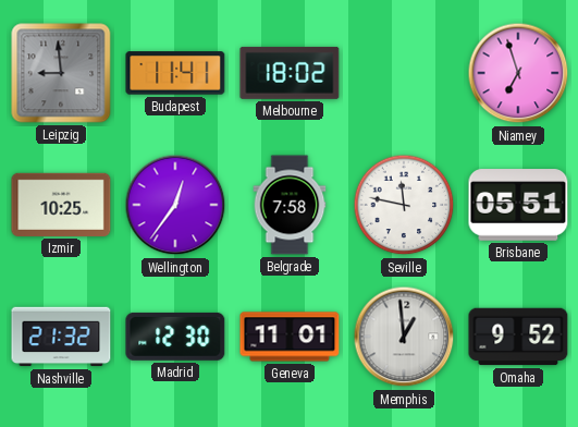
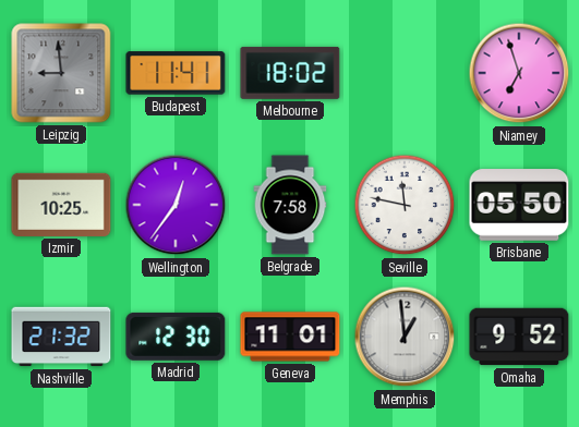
Brisbane: 05:51 -> 05:50
